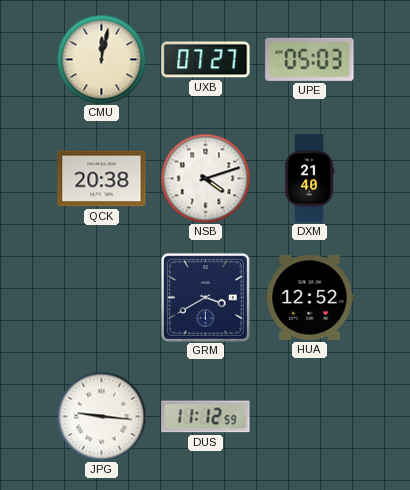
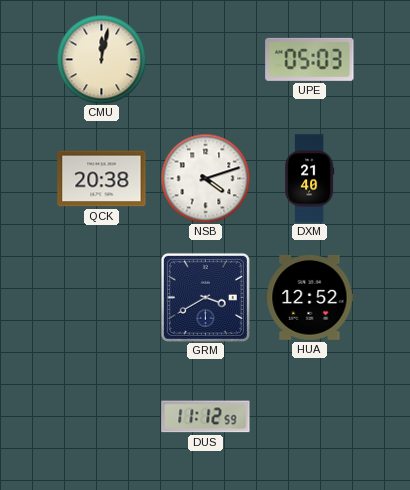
UXB: 07:27 -> none
JPG: 9:16 -> none
